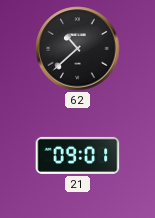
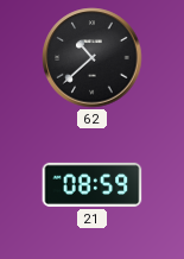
21: 09:01 -> 08:59
